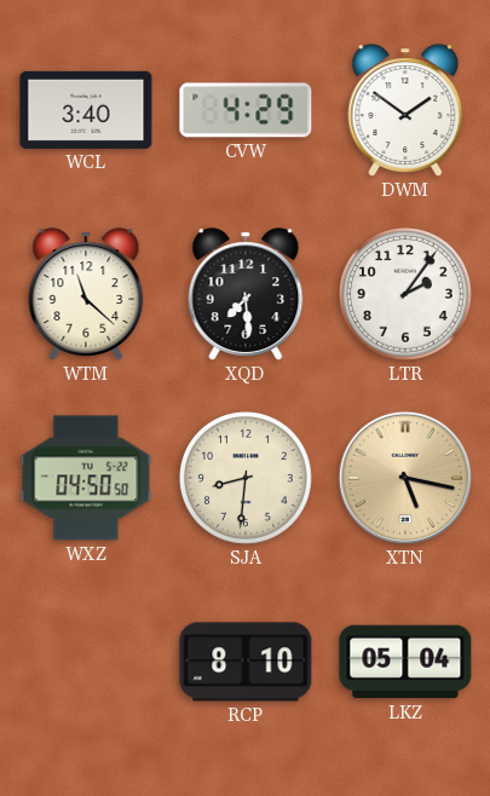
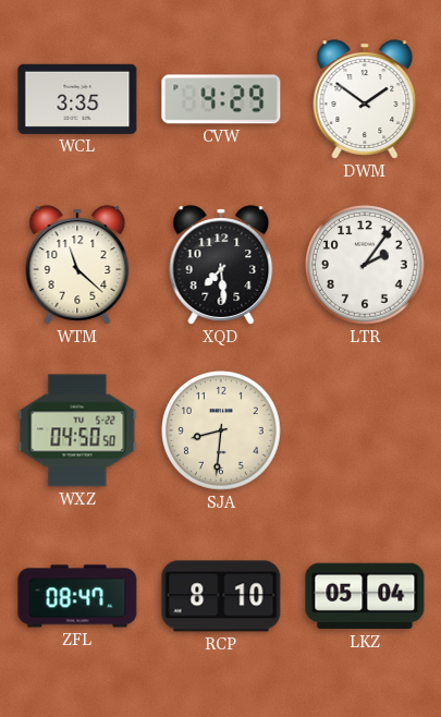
WCL: 3:40 -> 3:35
XTN: 5:17 -> none
ZFL: none -> 08:47
